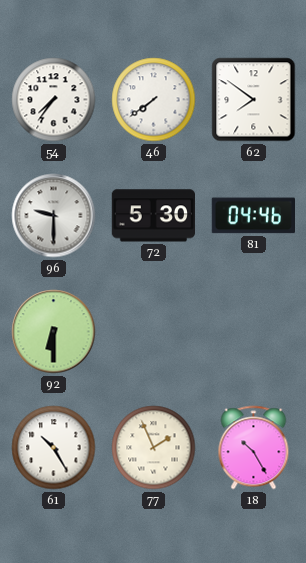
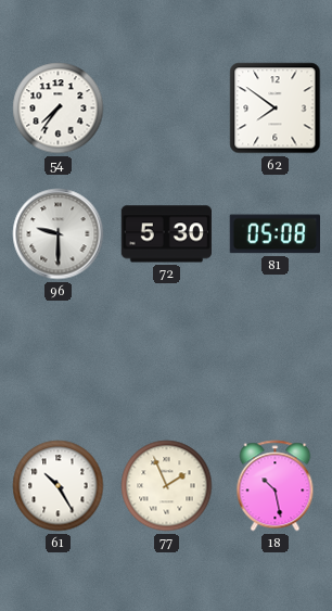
46: 7:39 -> none
81: 04:46 -> 05:08
92: 6:30 -> none
18: 10:25 -> 10:28
